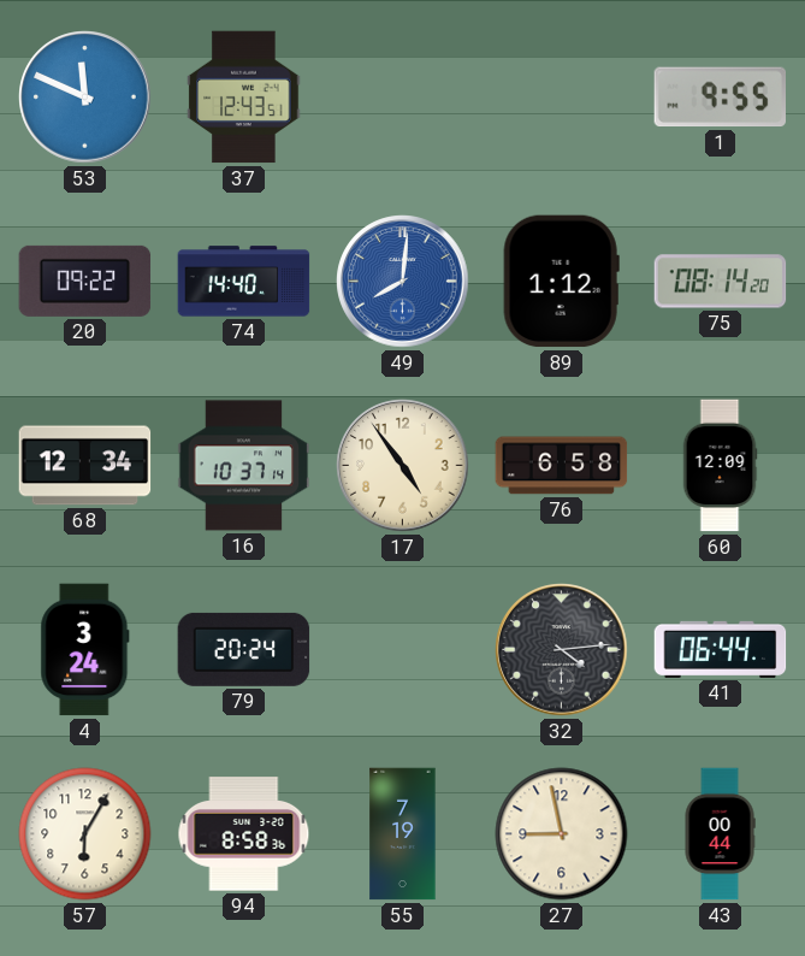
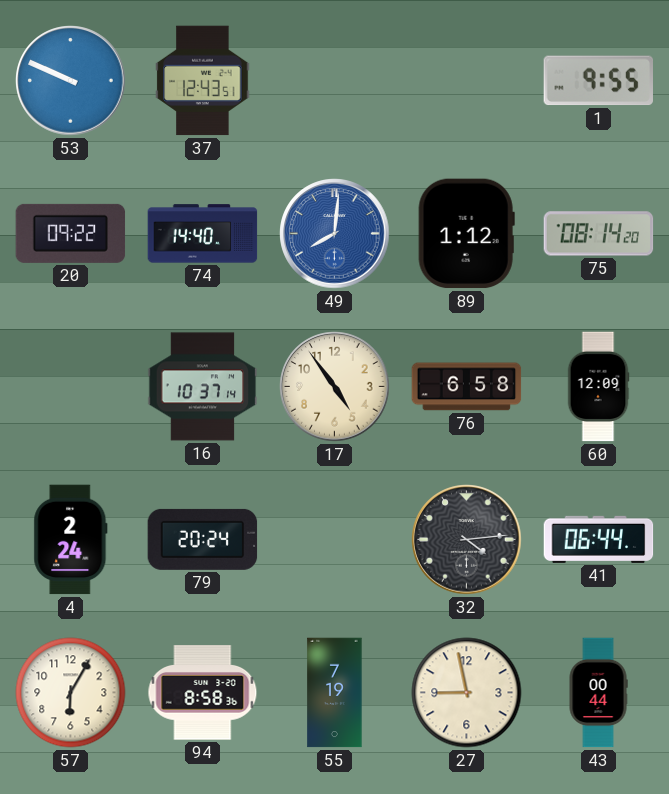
53: 11:49 -> 9:49
68: 12:34 -> none
4: 3:24 -> 2:24
